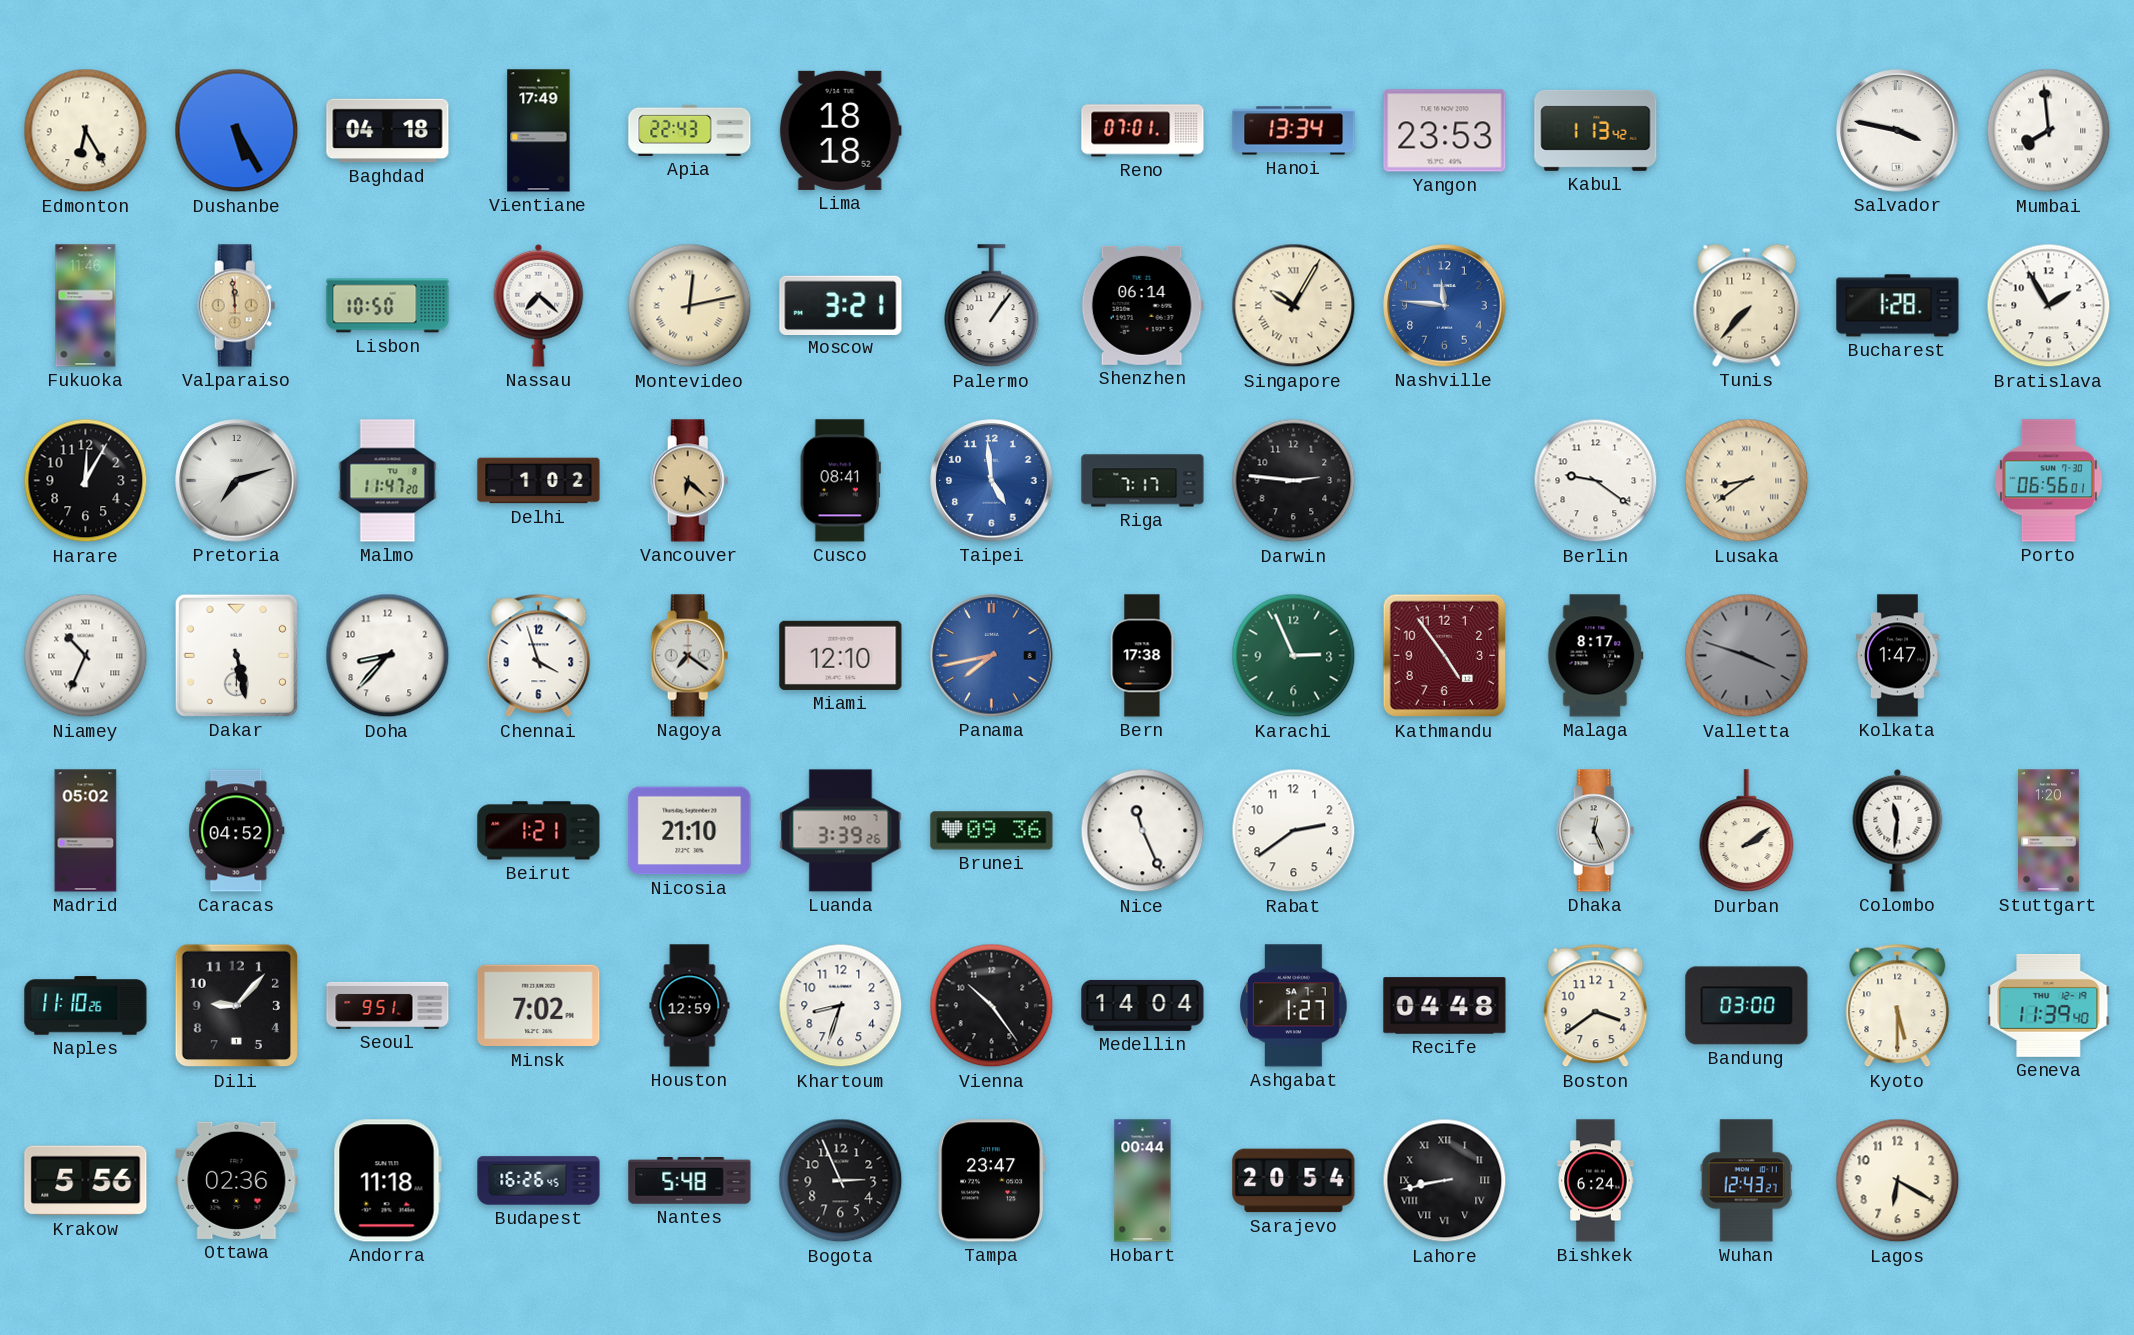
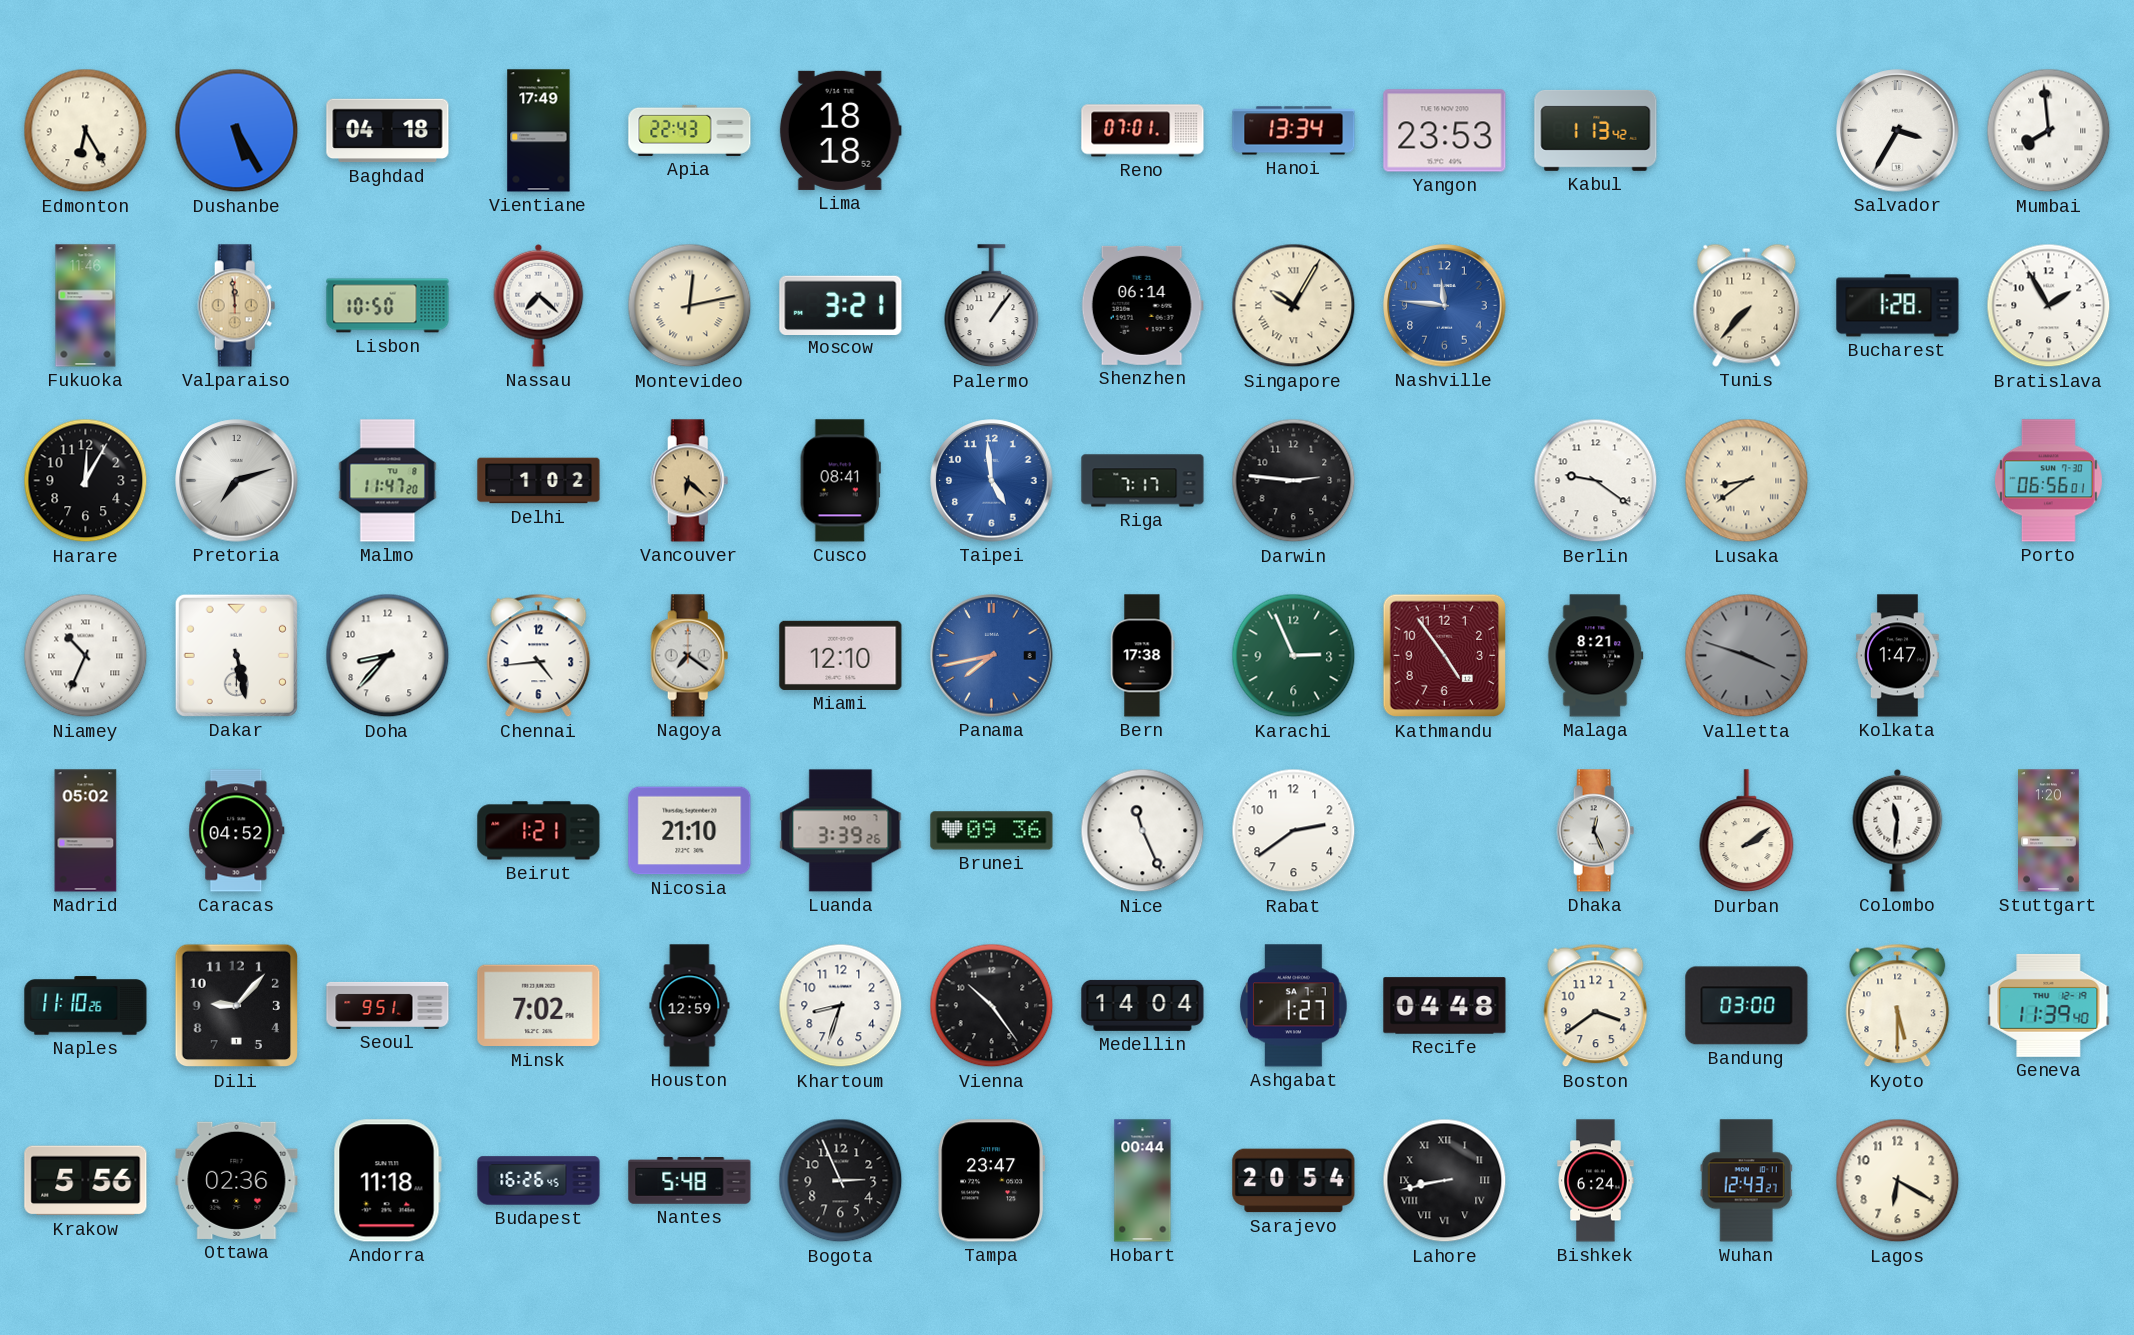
Salvador: 3:47 -> 3:35
Chennai: 3:57 -> 4:44
Malaga: 8:17 -> 8:21
